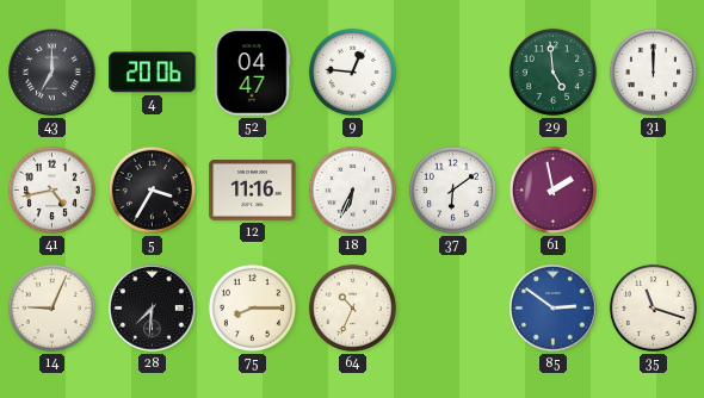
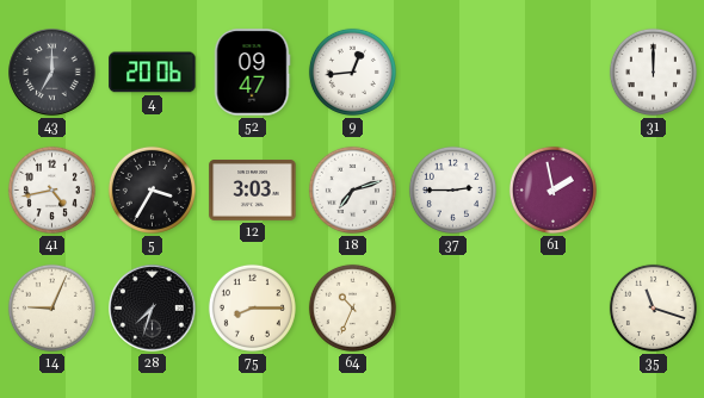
52: 04:47 -> 09:47
9: 12:46 -> 12:44
29: 4:59 -> none
12: 11:16 -> 3:03
18: 6:34 -> 7:12
37: 6:09 -> 2:45
28: 7:31 -> 7:33
85: 2:51 -> none
